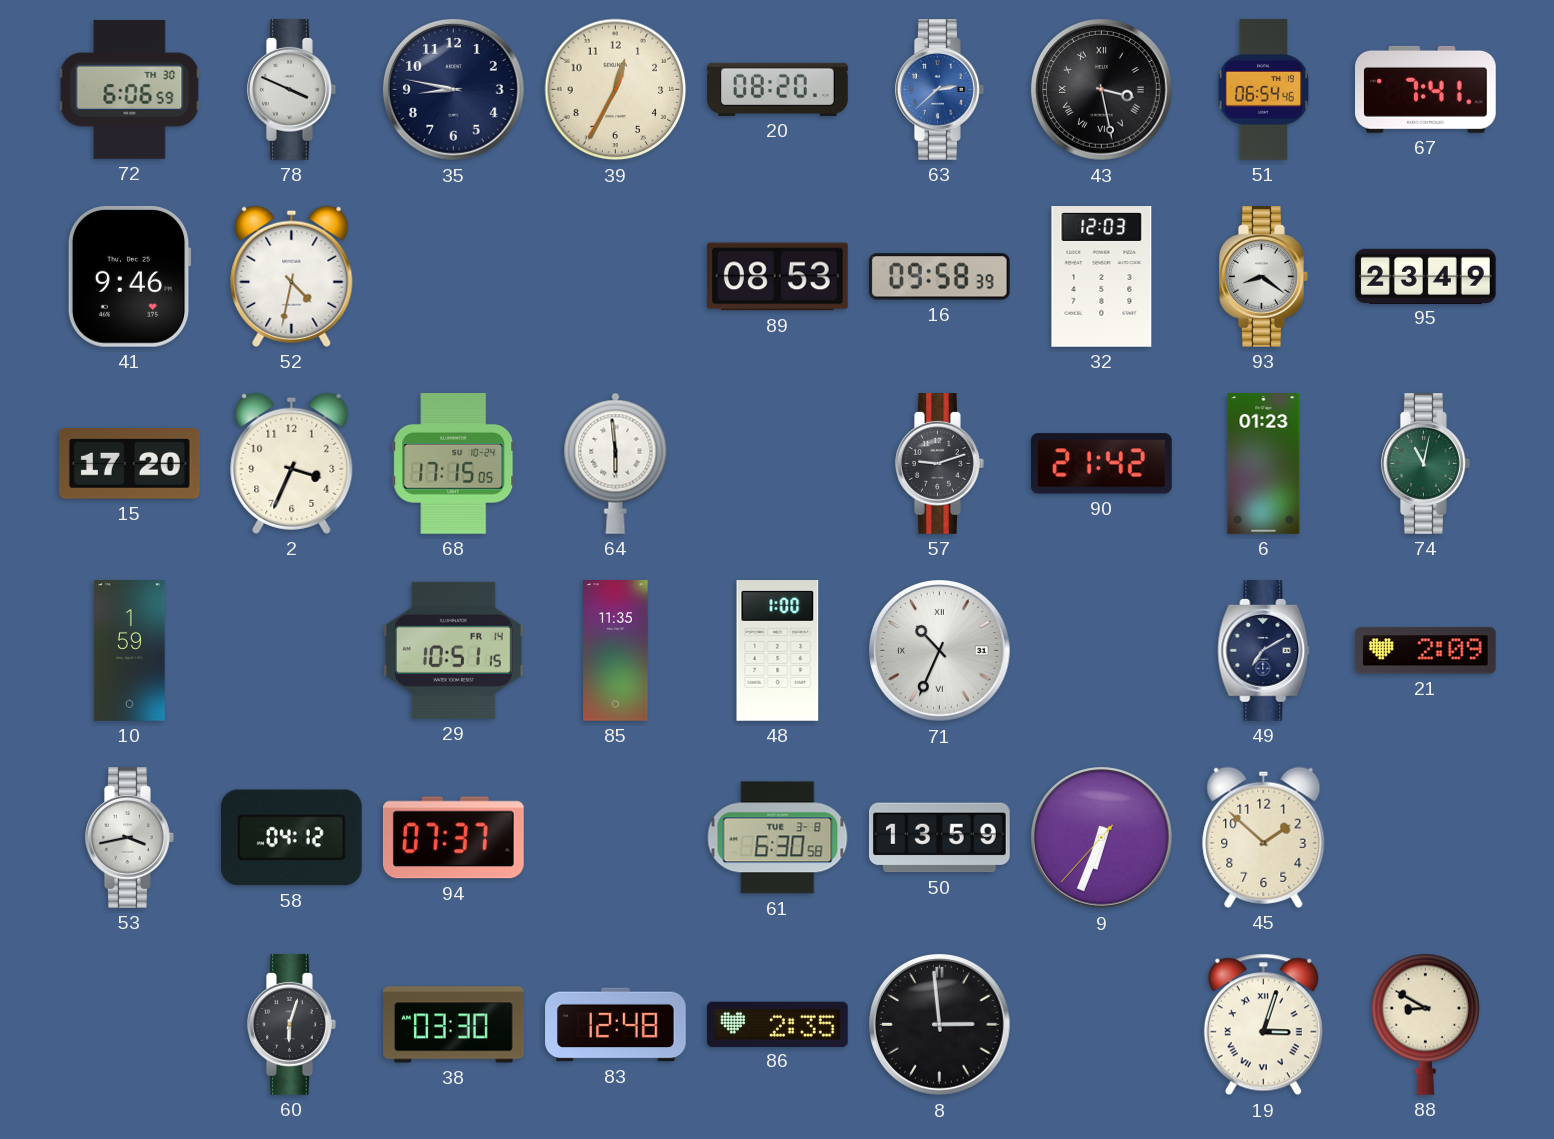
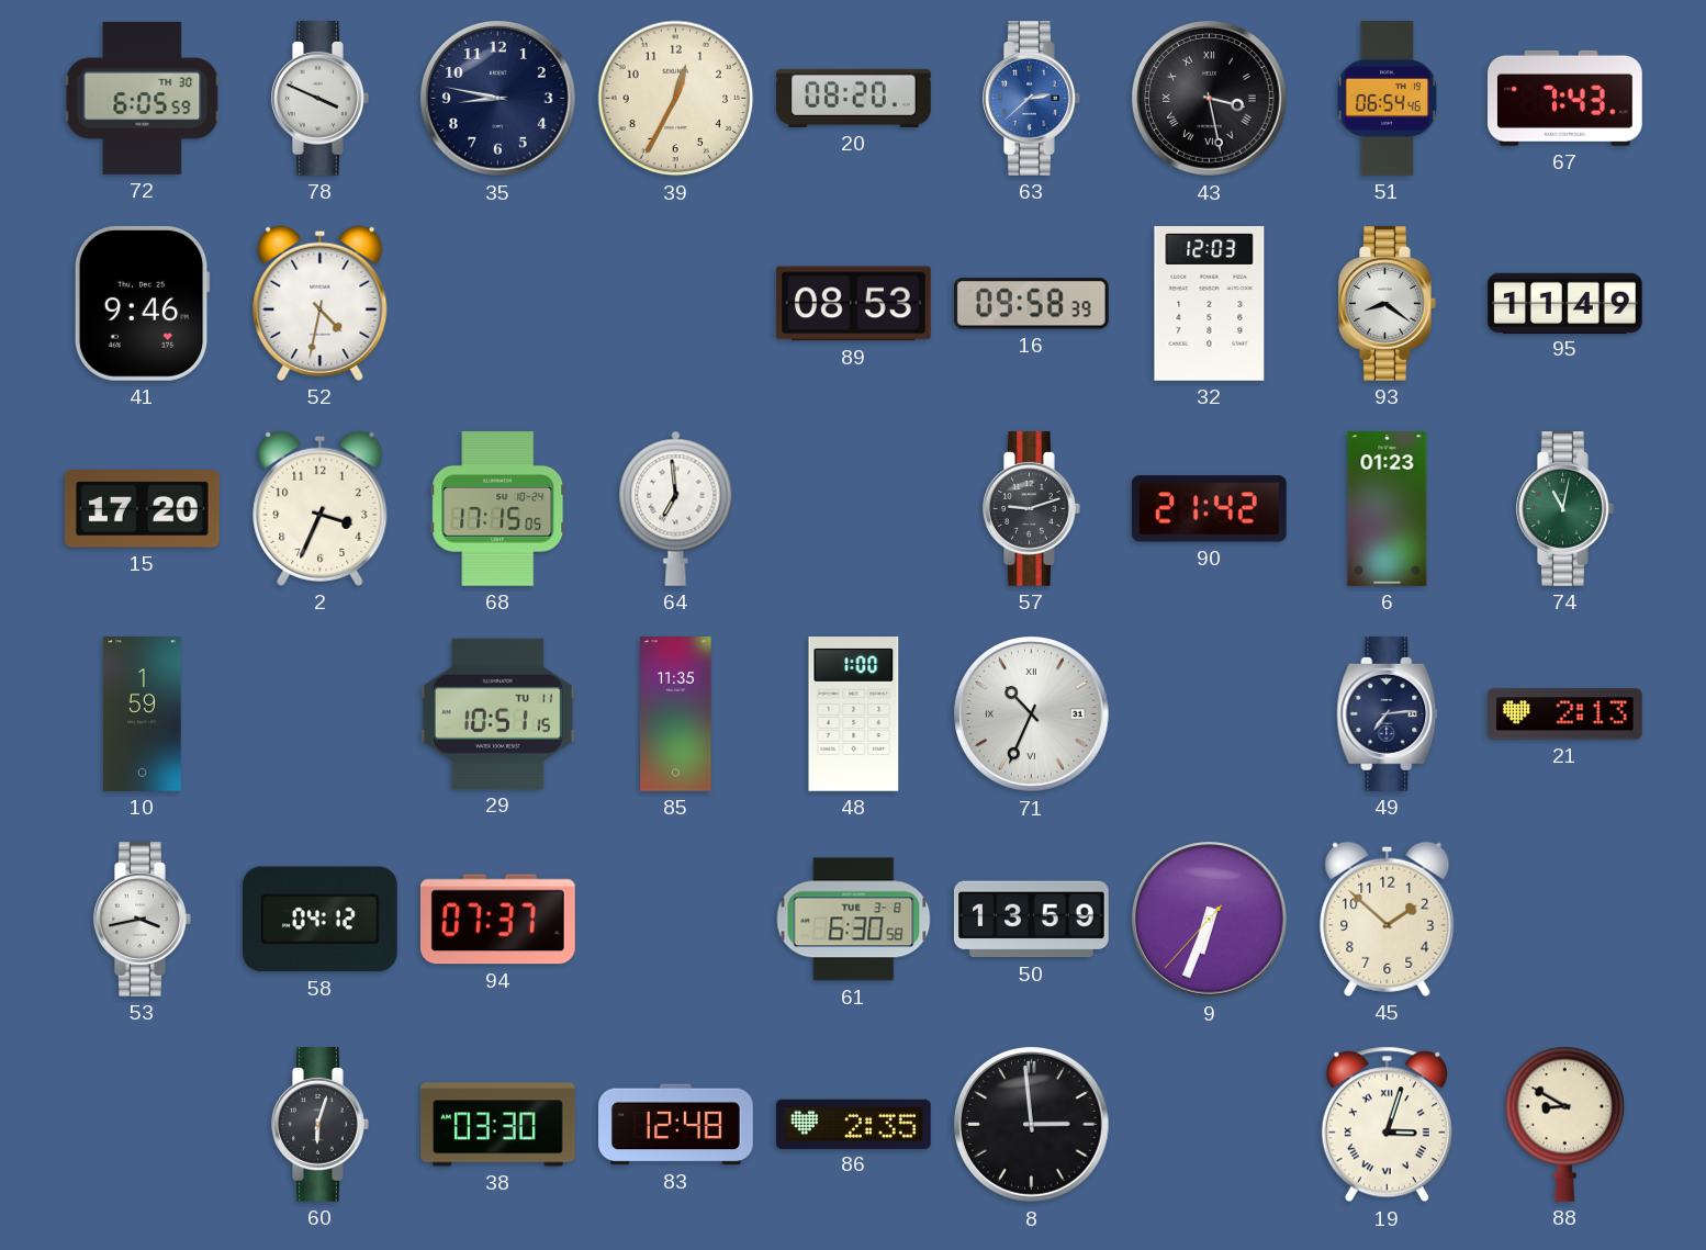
72: 6:06 -> 6:05
67: 7:41 -> 7:43
95: 23:49 -> 11:49
64: 5:59 -> 6:59
29 date: FR 14 -> TU 11
49: 7:10 -> 7:14
21: 2:09 -> 2:13
